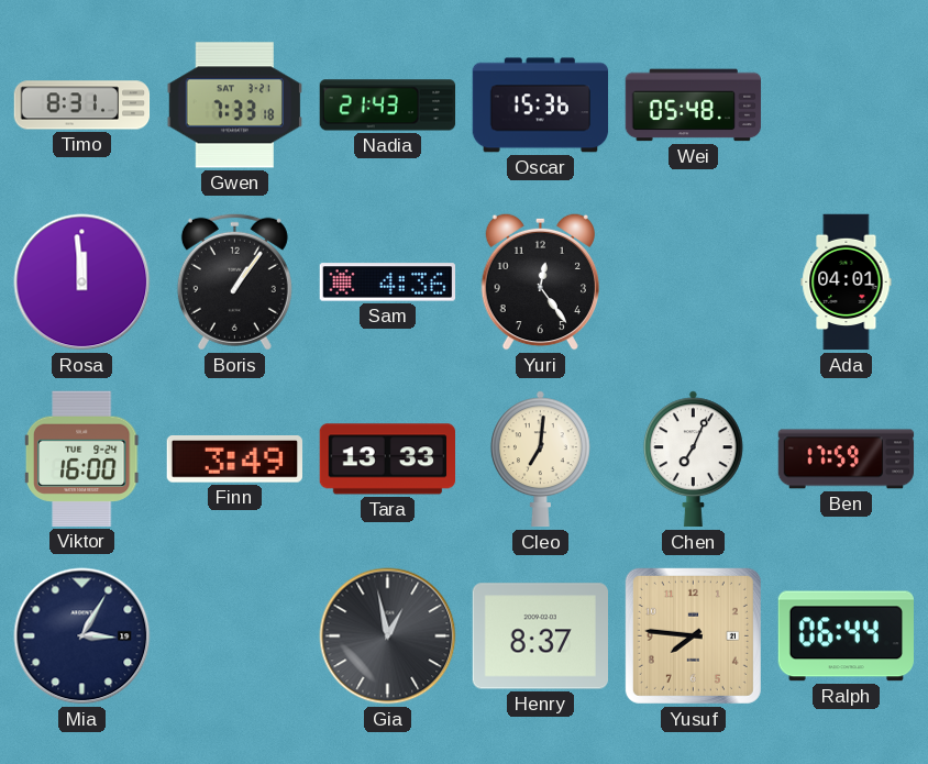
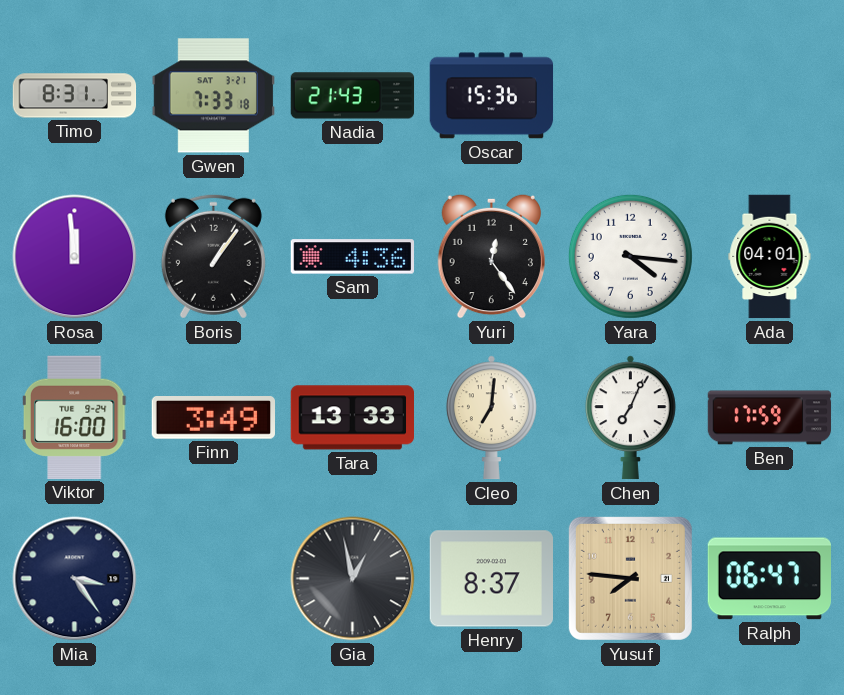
Wei: 05:48 -> none
Yara: none -> 4:16
Mia: 3:05 -> 3:24
Ralph: 06:44 -> 06:47
